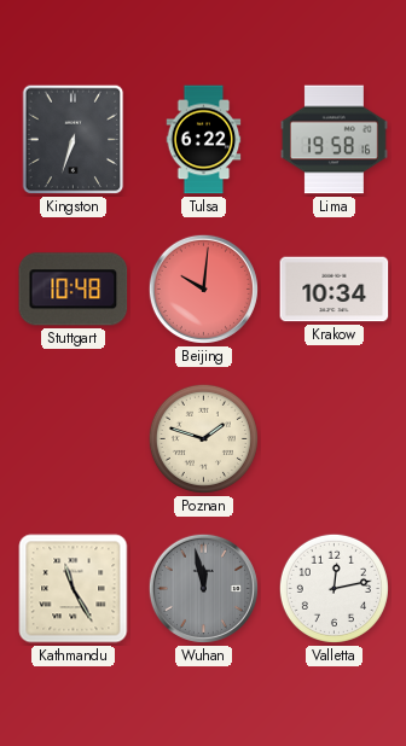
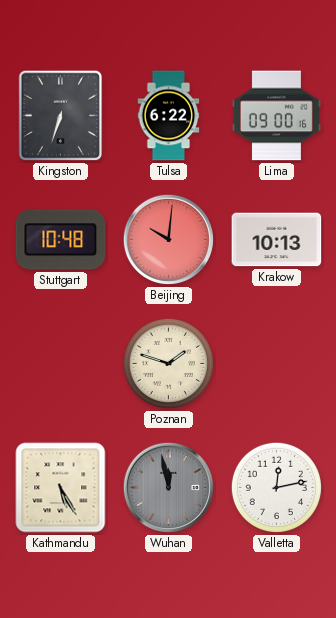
Lima: 19:58 -> 09:00
Krakow: 10:34 -> 10:13
Kathmandu: 11:25 -> 5:25
